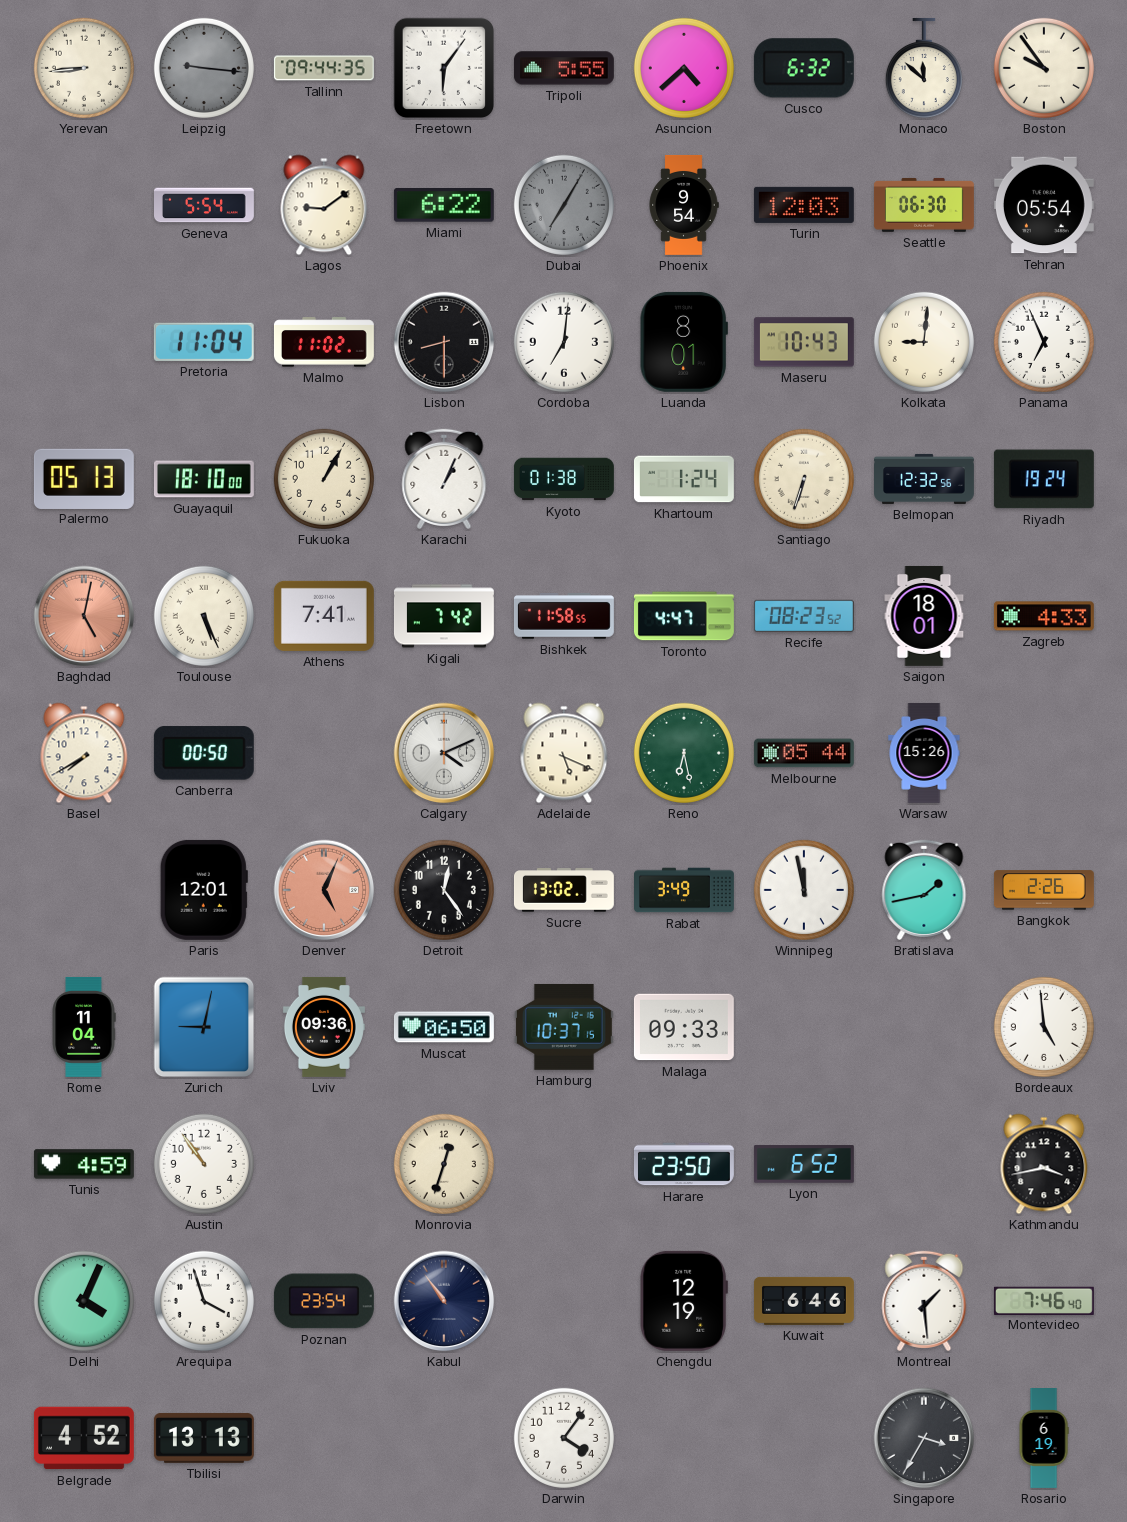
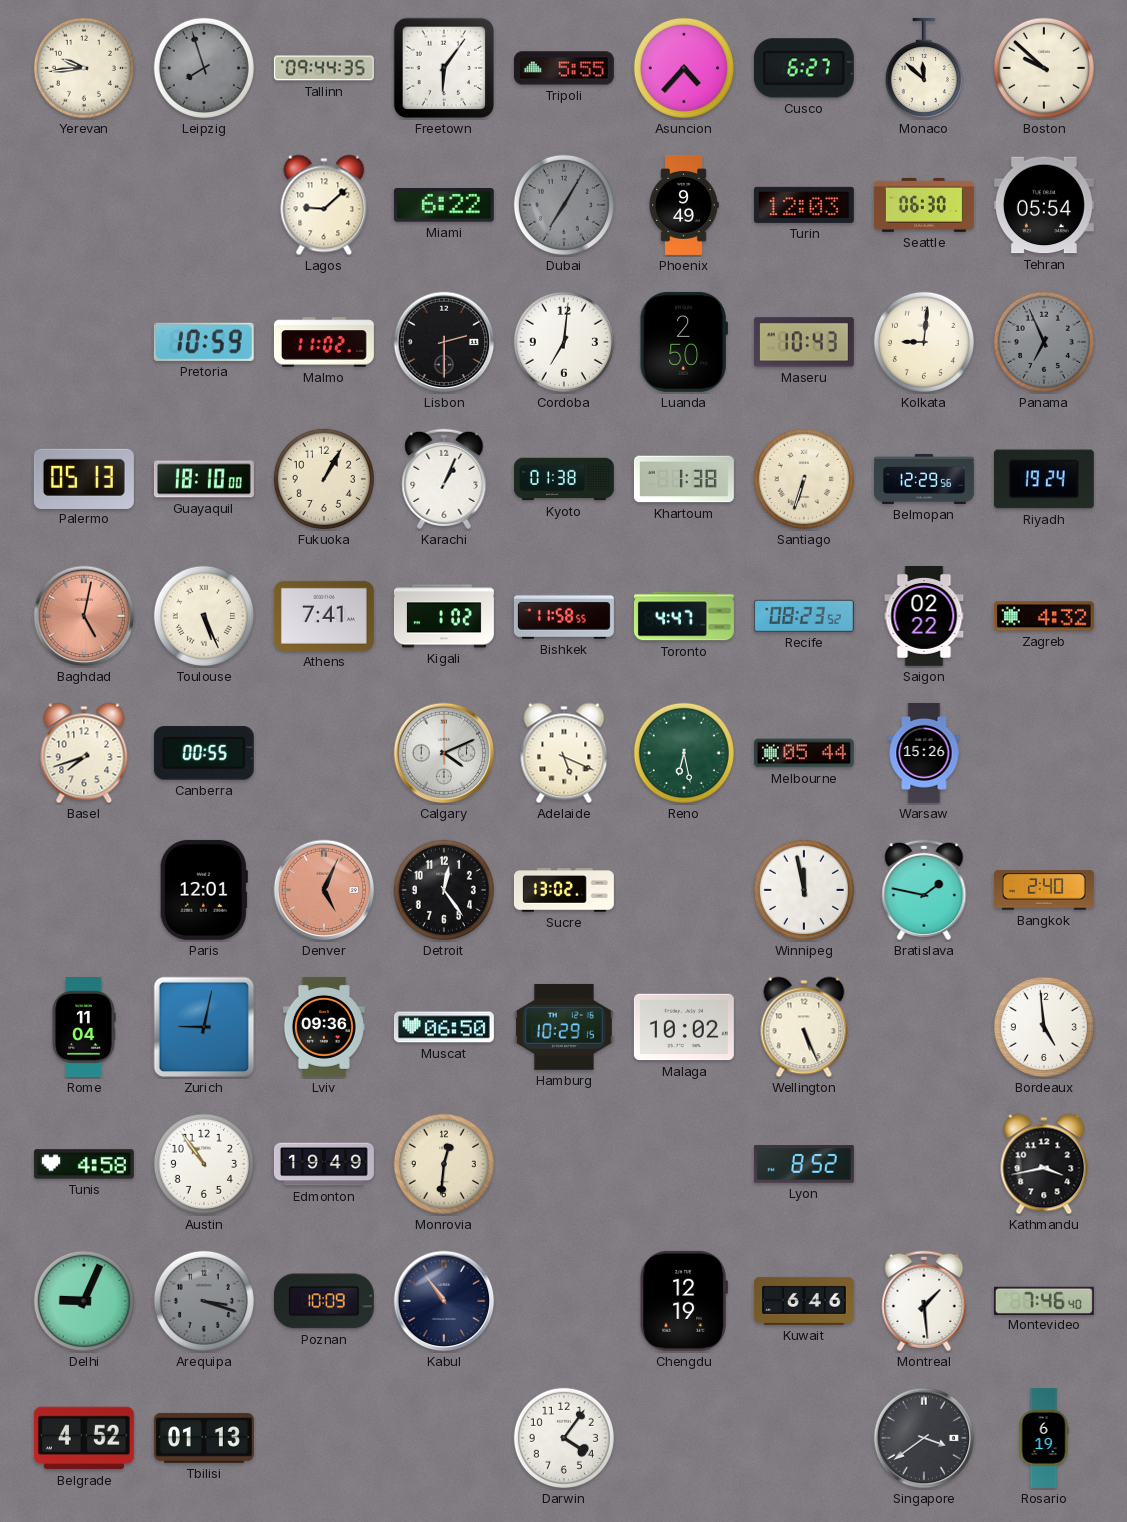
Yerevan: 8:44 -> 9:44
Leipzig: 9:16 -> 7:57
Asuncion: 4:38 -> 4:37
Cusco: 6:32 -> 6:27
Boston: 9:54 -> 9:52
Geneva: 5:54 -> none
Lagos: 9:09 -> 9:08
Phoenix: 9:54 -> 9:49
Pretoria: 11:04 -> 10:59
Lisbon: 8:30 -> 2:30
Luanda: 8:01 -> 2:50
Panama dial: white -> grey
Khartoum: 1:24 -> 1:38
Belmopan: 12:32 -> 12:29
Kigali: 7:42 -> 1:02
Saigon: 18:01 -> 02:22
Zagreb: 4:33 -> 4:32
Basel: 7:40 -> 7:42
Canberra: 00:50 -> 00:55
Rabat: 3:49 -> none
Bratislava: 1:43 -> 1:47
Bangkok: 2:26 -> 2:40
Hamburg: 10:37 -> 10:29
Malaga: 09:33 -> 10:02
Wellington: none -> 5:26
Tunis: 4:59 -> 4:58
Edmonton: none -> 19:49
Monrovia: 12:33 -> 12:31
Harare: 23:50 -> none
Lyon: 6:52 -> 8:52
Delhi: 4:04 -> 9:04
Arequipa: 3:57 -> 3:18
Arequipa dial: white -> grey
Poznan: 23:54 -> 10:09
Tbilisi: 13:13 -> 01:13
Singapore: 3:35 -> 3:39
